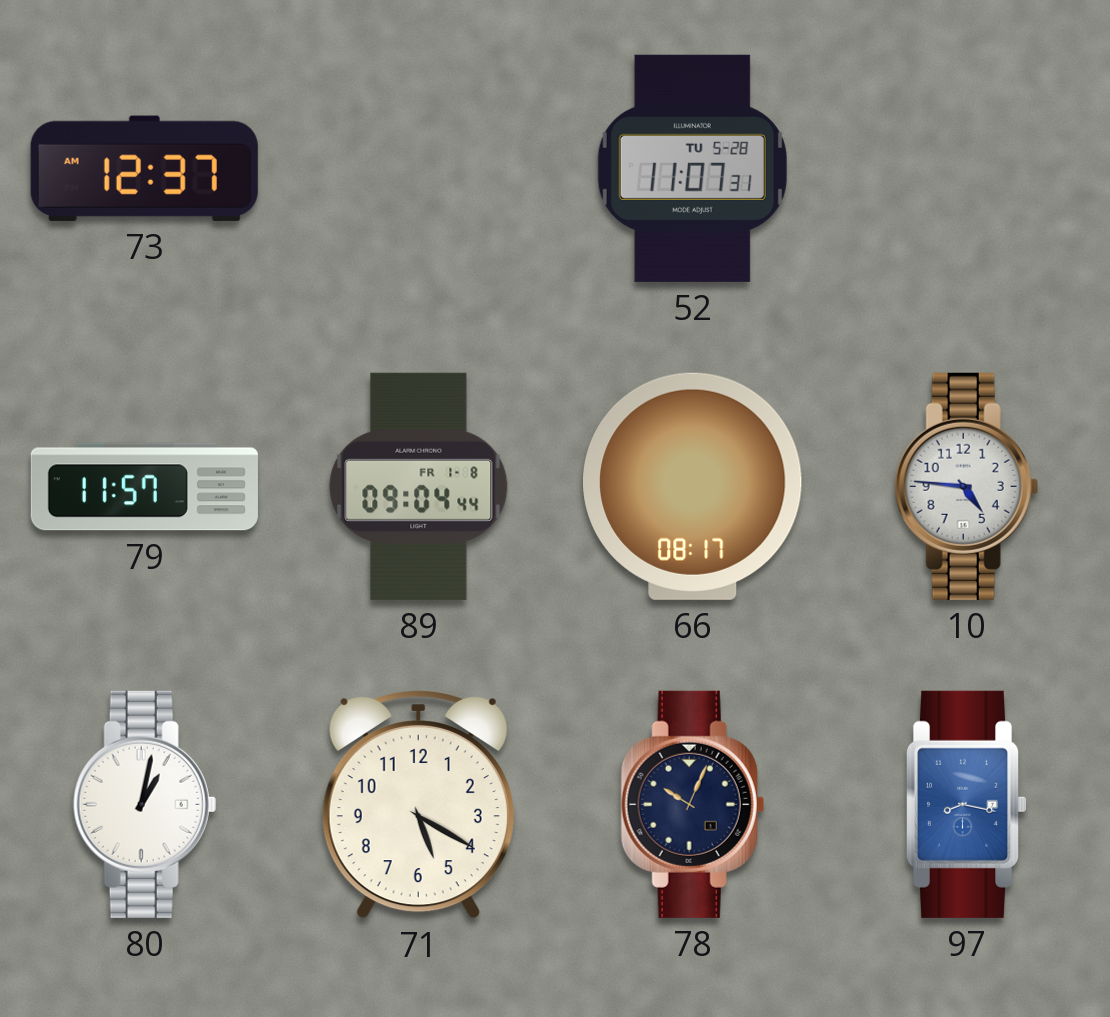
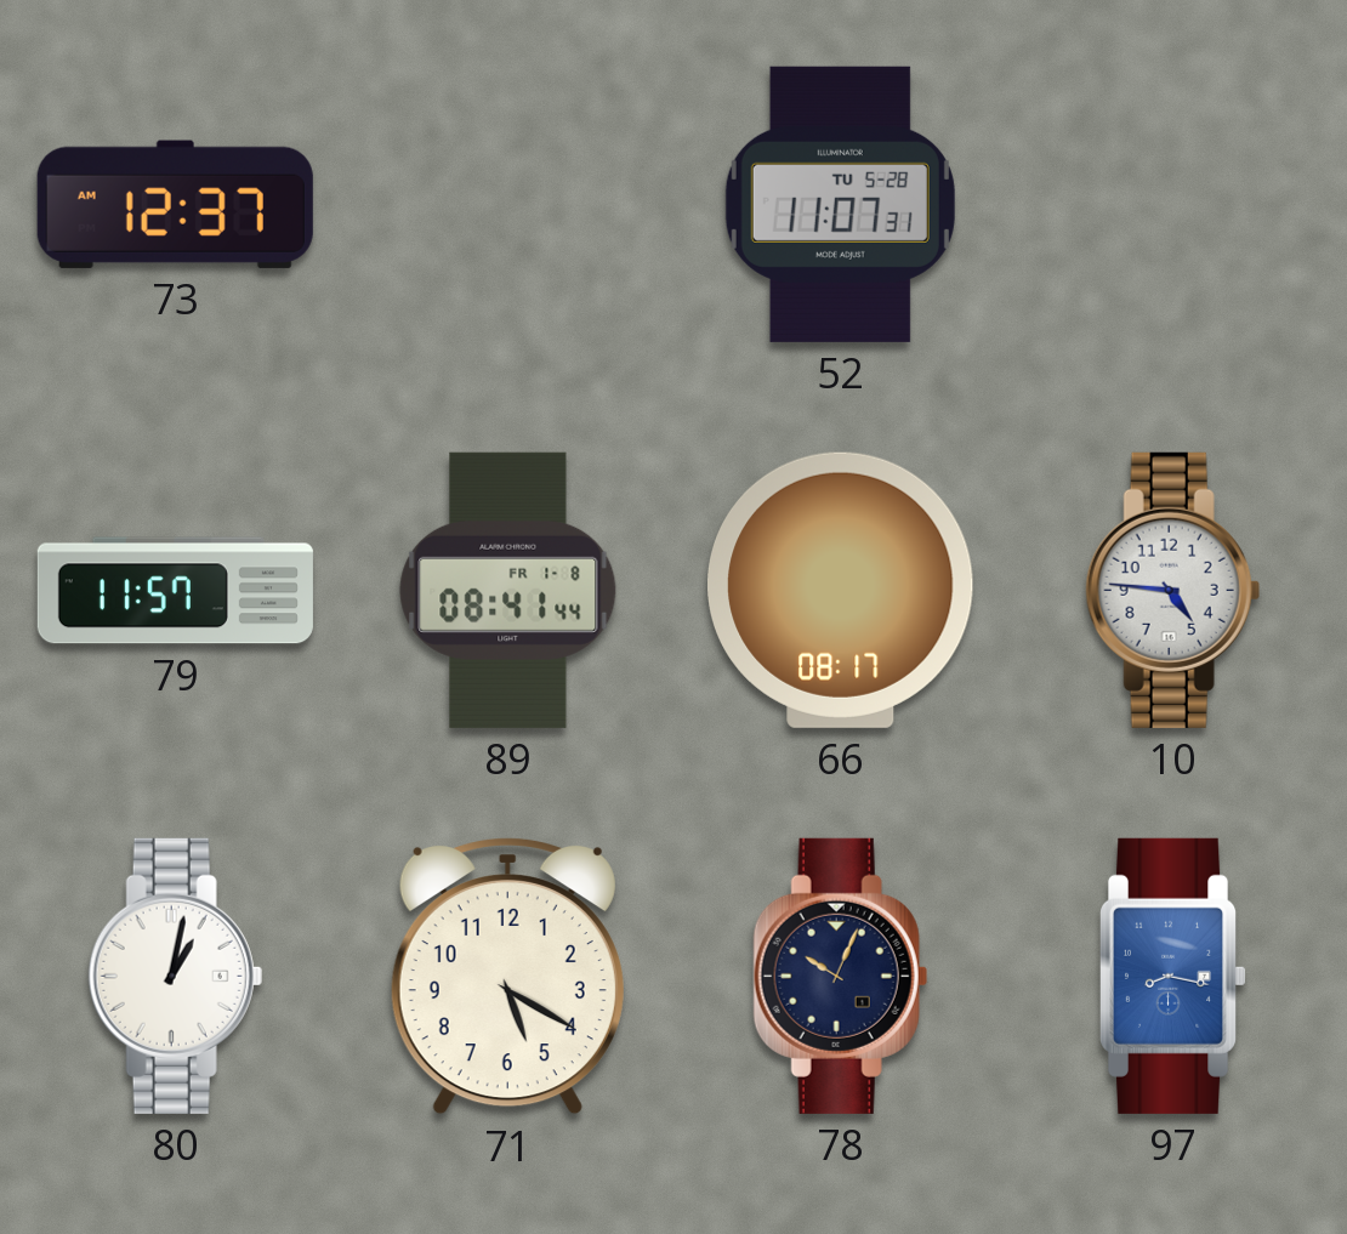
89: 09:04 -> 08:41
